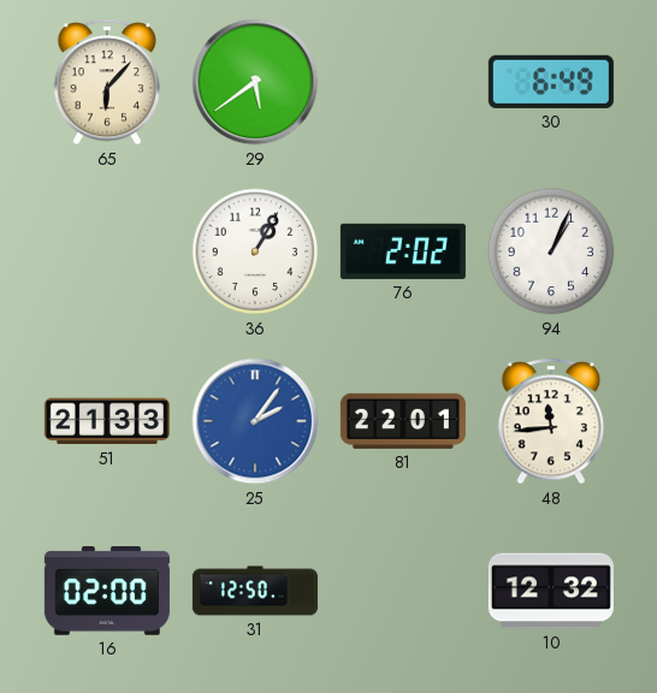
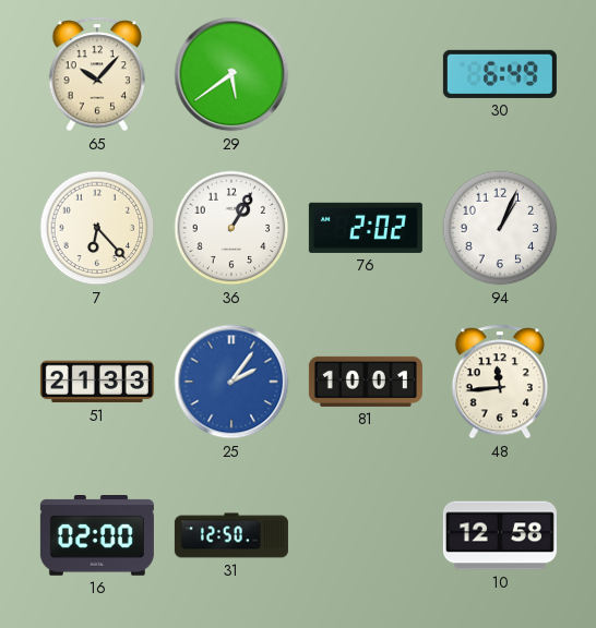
65: 6:07 -> 10:07
7: none -> 6:23
81: 22:01 -> 10:01
10: 12:32 -> 12:58
